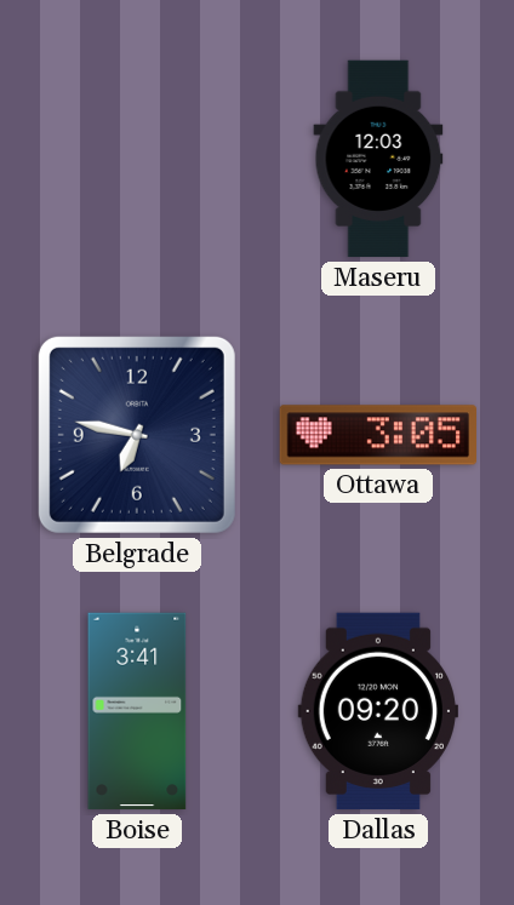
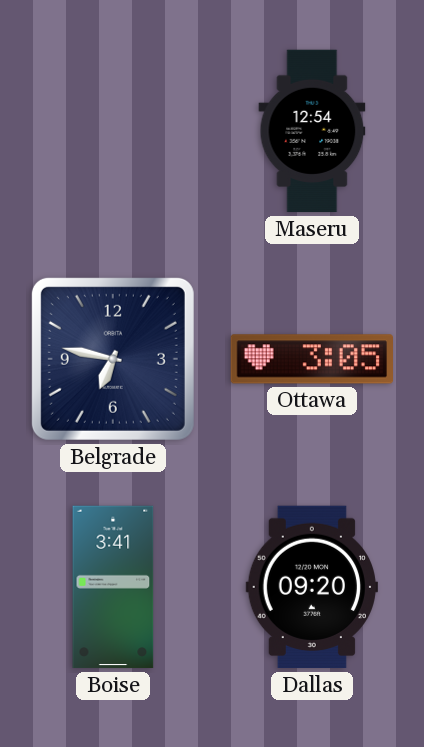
Maseru: 12:03 -> 12:54
